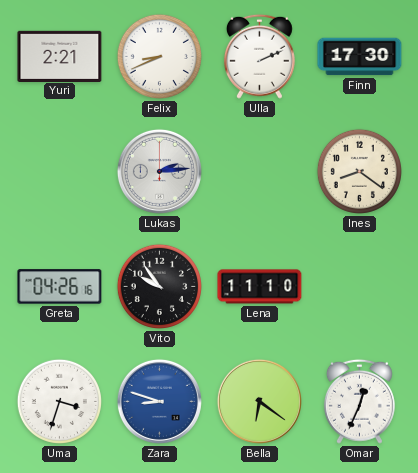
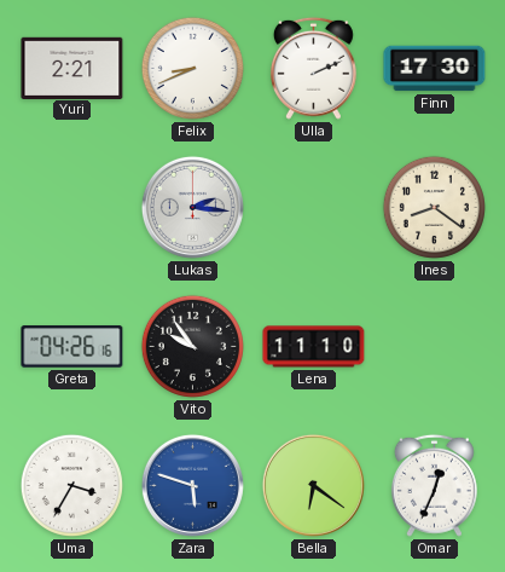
Lukas: 2:14 -> 2:16
Uma: 3:33 -> 3:35
Zara: 8:48 -> 5:48
